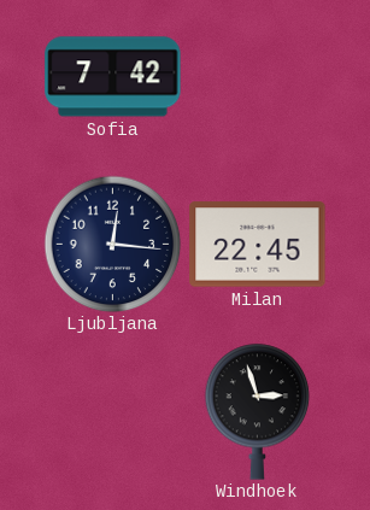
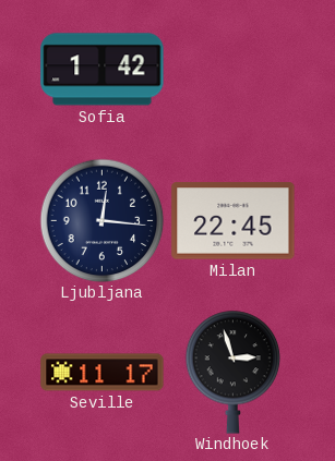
Sofia: 7:42 -> 1:42
Seville: none -> 11:17
